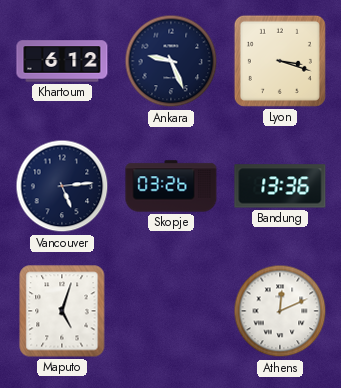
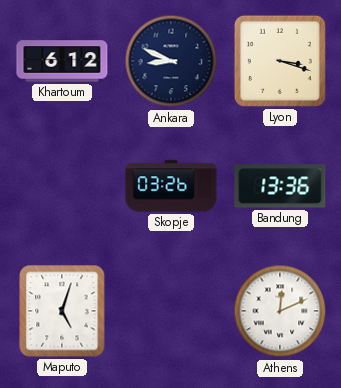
Ankara: 9:26 -> 8:49
Vancouver: 5:14 -> none
